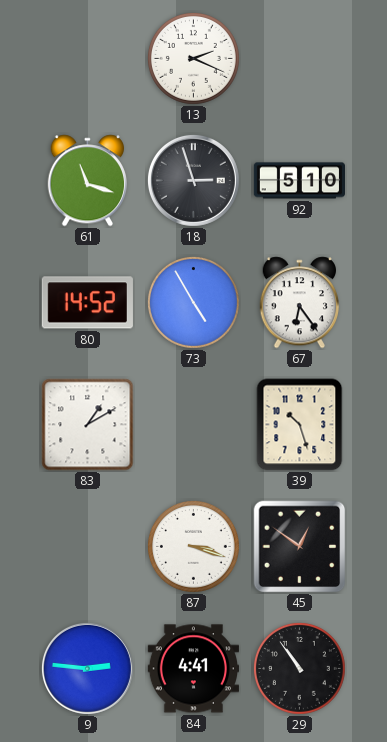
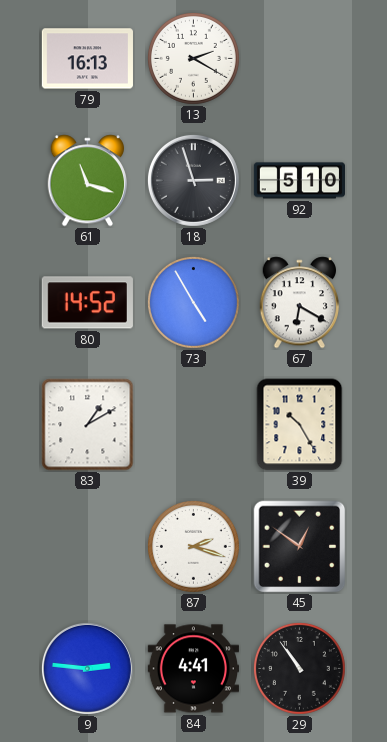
79: none -> 16:13
13: 2:19 -> 2:20
67: 6:24 -> 6:20
39: 10:27 -> 10:25
87: 3:18 -> 2:18
